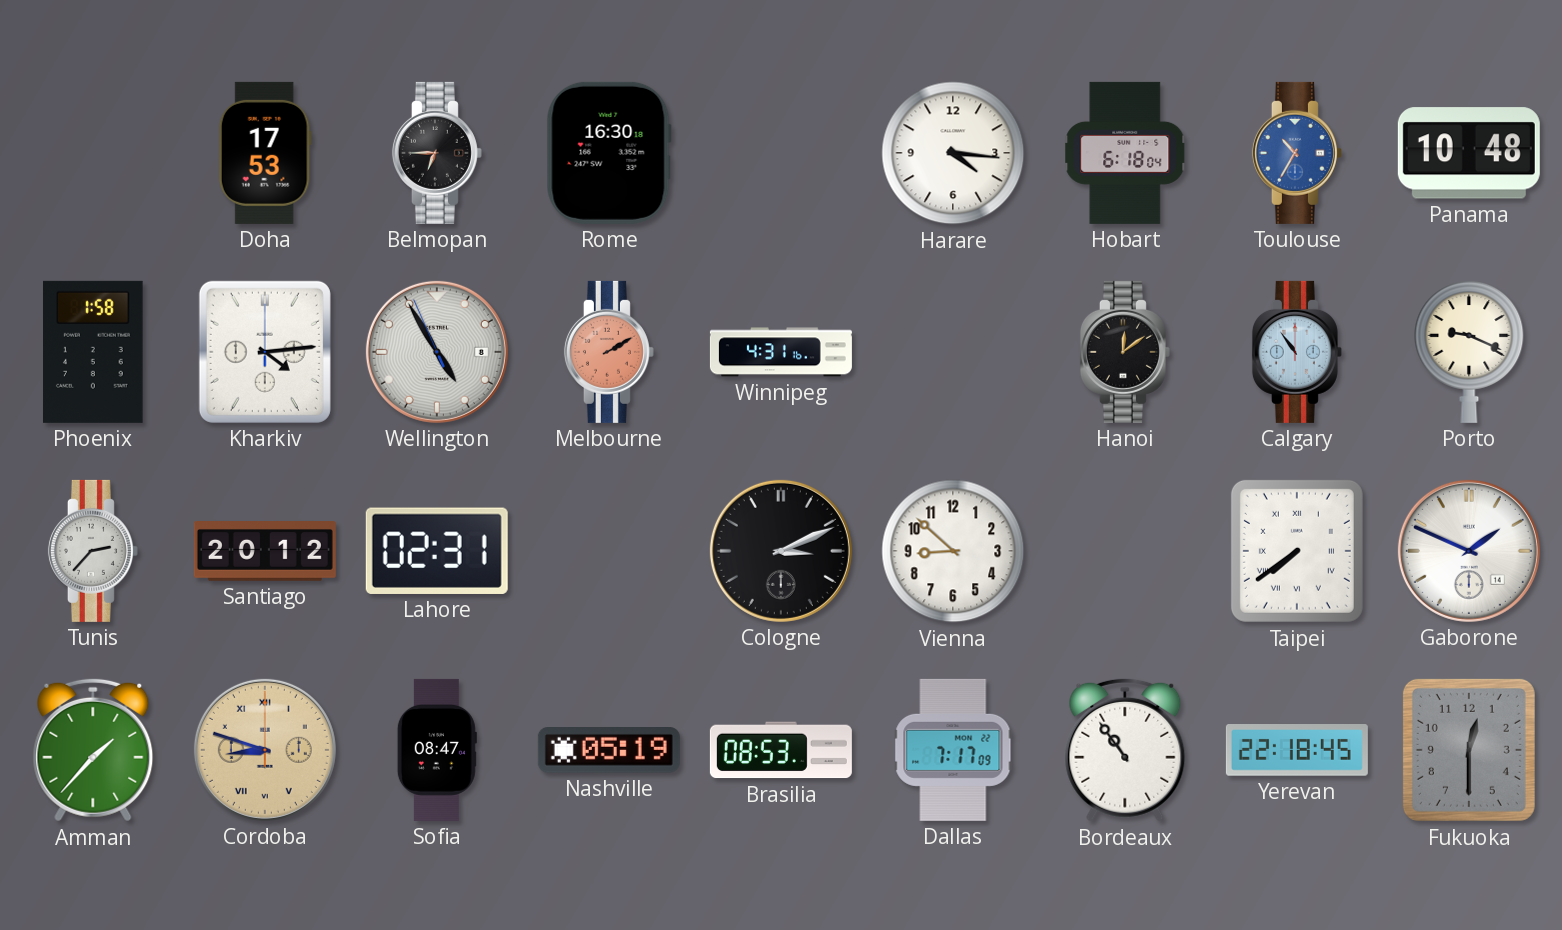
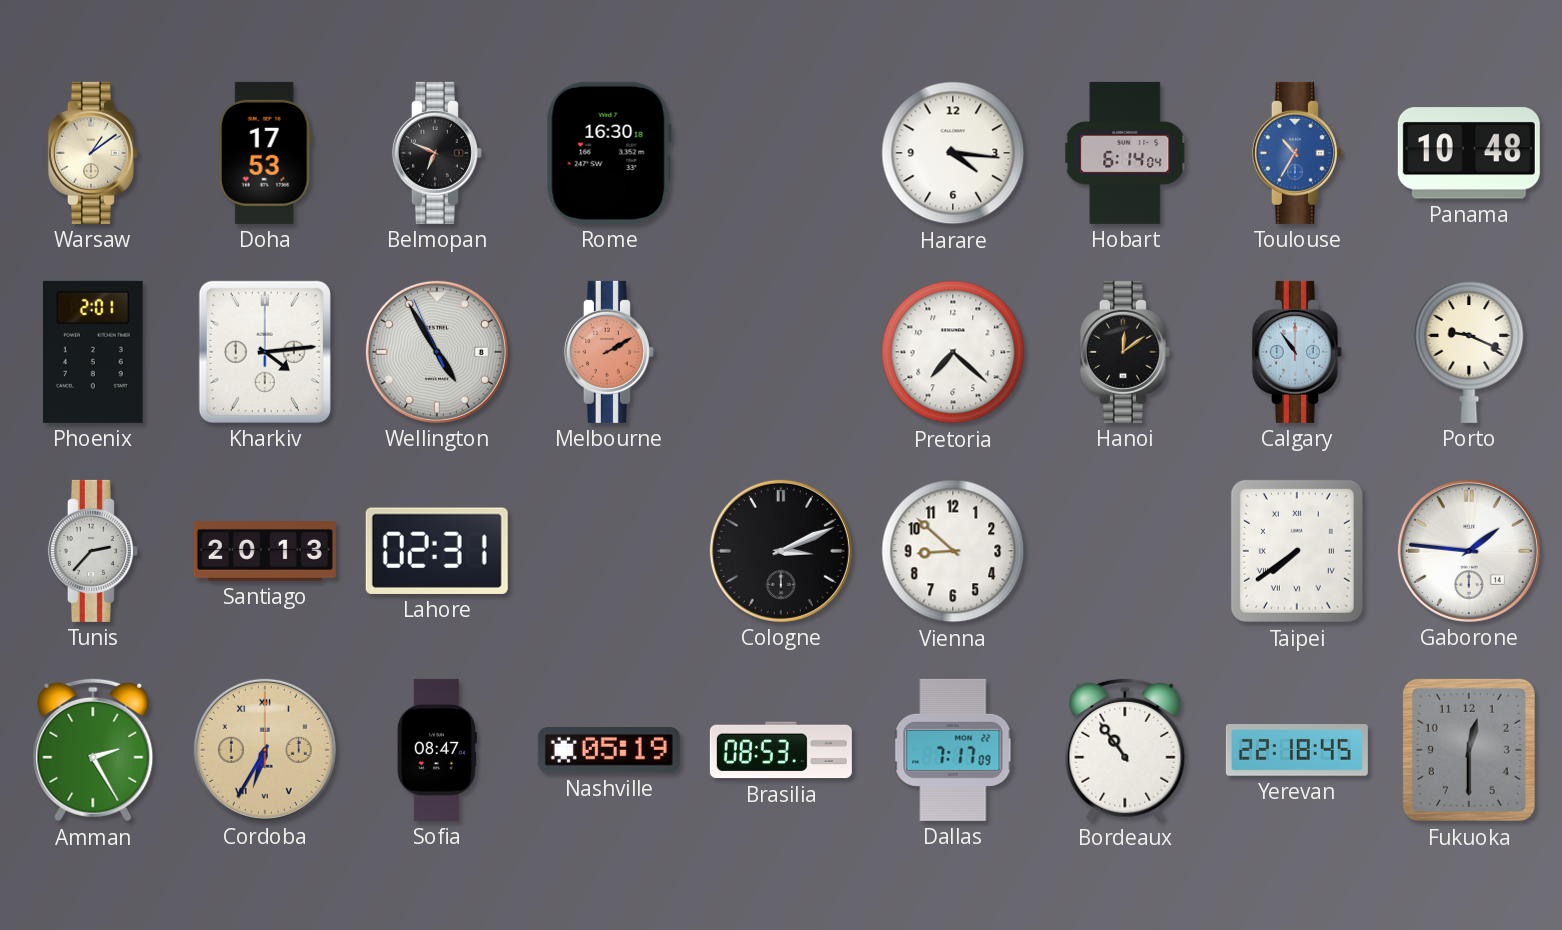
Warsaw: none -> 1:09
Belmopan: 6:45 -> 6:49
Hobart: 6:18 -> 6:14
Phoenix: 1:58 -> 2:01
Winnipeg: 4:31 -> none
Pretoria: none -> 7:22
Santiago: 20:12 -> 20:13
Gaborone: 1:49 -> 1:46
Amman: 1:37 -> 2:25
Cordoba: 8:48 -> 6:35
